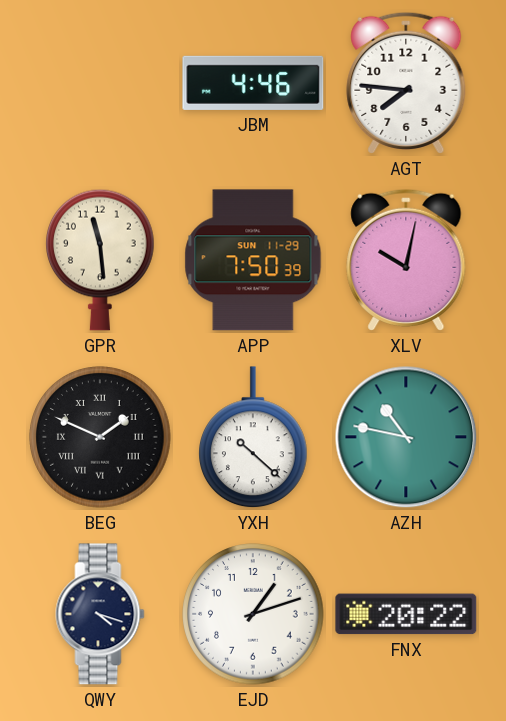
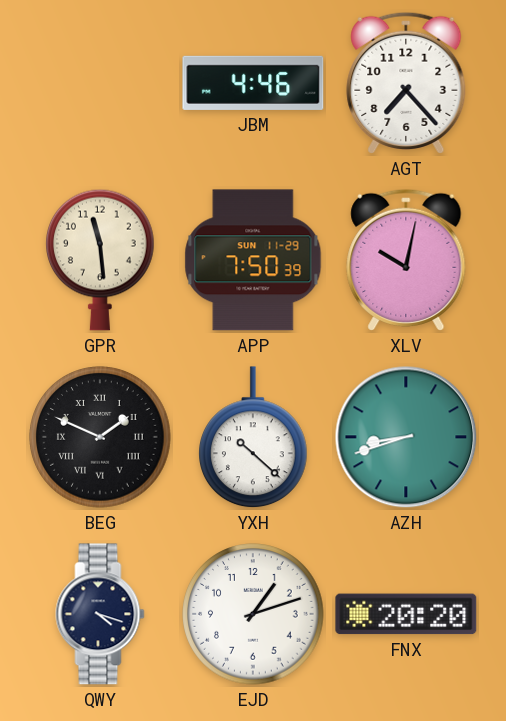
AGT: 7:46 -> 7:23
AZH: 10:47 -> 8:42
FNX: 20:22 -> 20:20
